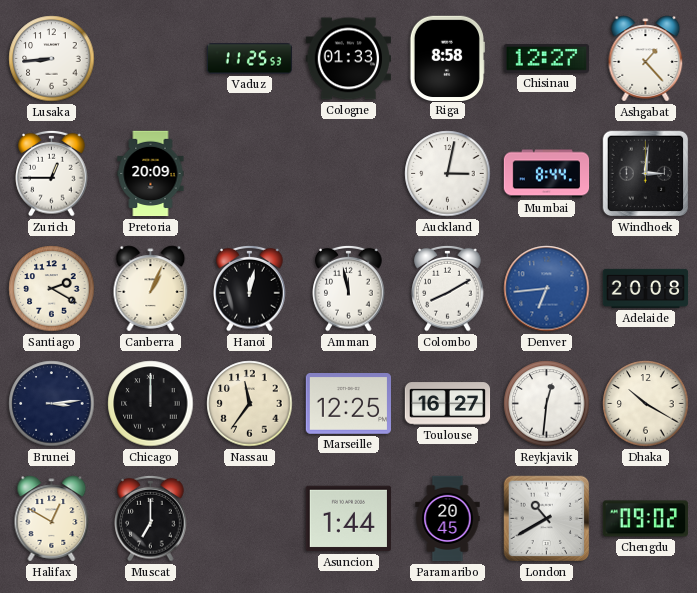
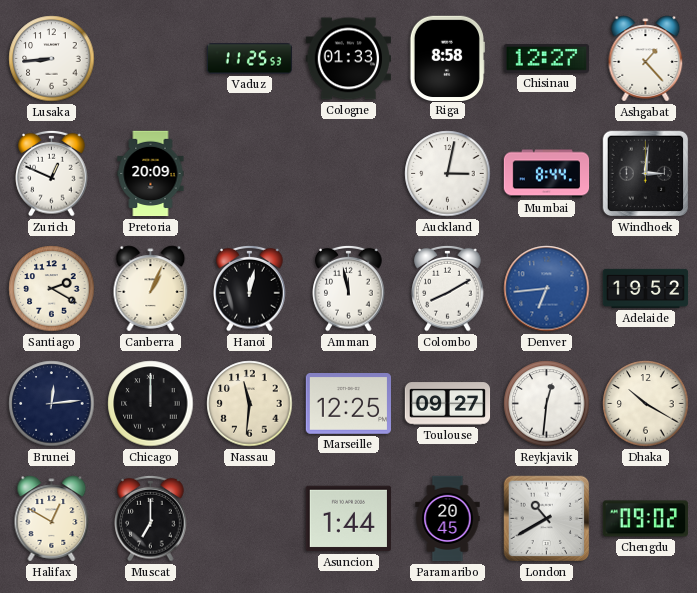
Zurich: 12:45 -> 12:49
Adelaide: 20:08 -> 19:52
Brunei: 3:14 -> 12:14
Nassau: 11:36 -> 11:31
Toulouse: 16:27 -> 09:27
